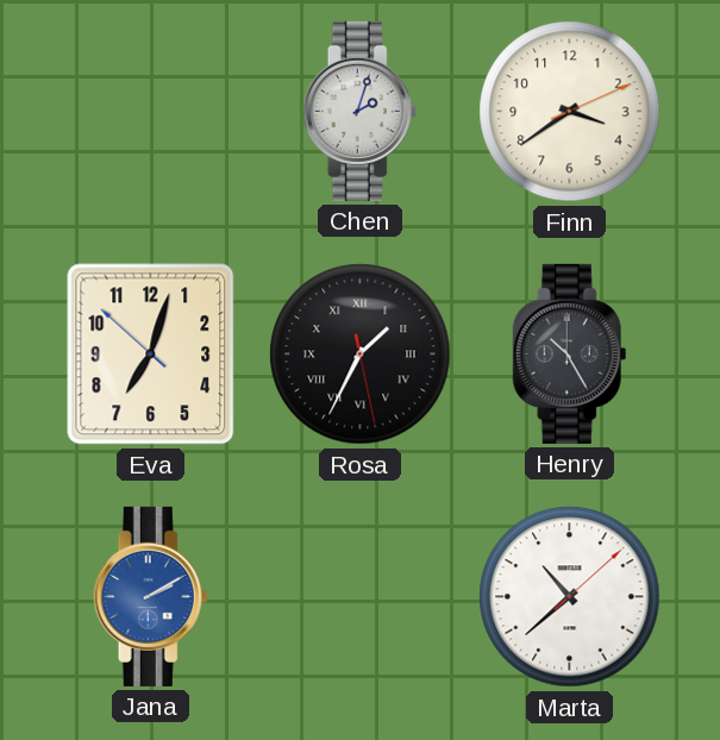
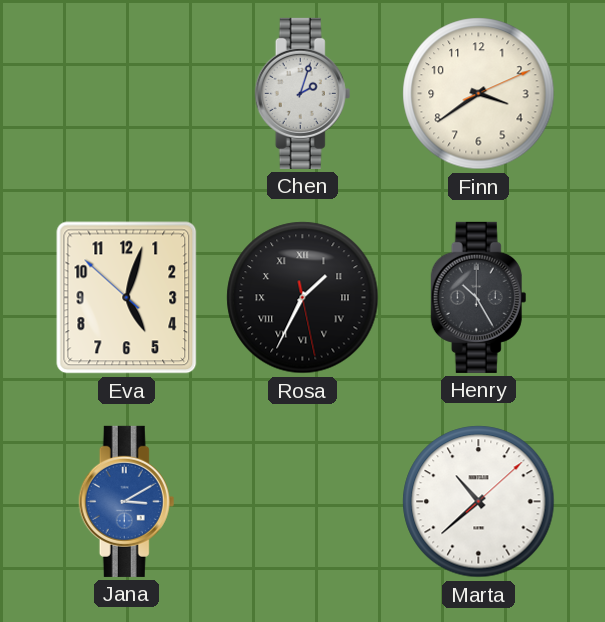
Eva: 7:02 -> 5:02
Jana: 2:10 -> 3:10
